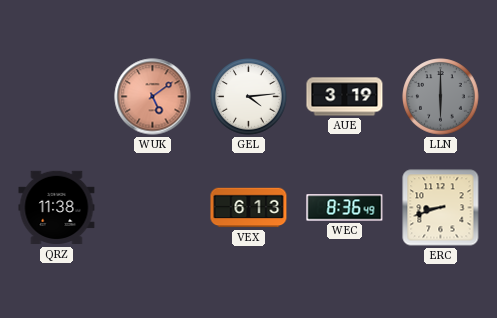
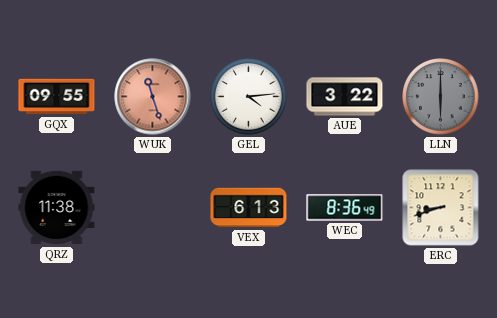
GQX: none -> 09:55
WUK: 5:09 -> 11:27
AUE: 3:19 -> 3:22
